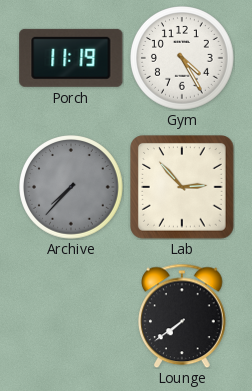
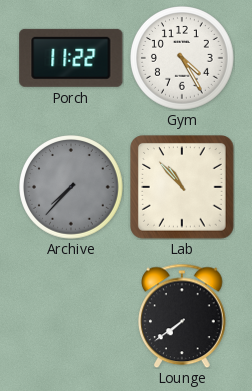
Porch: 11:19 -> 11:22
Lab: 2:53 -> 10:53
